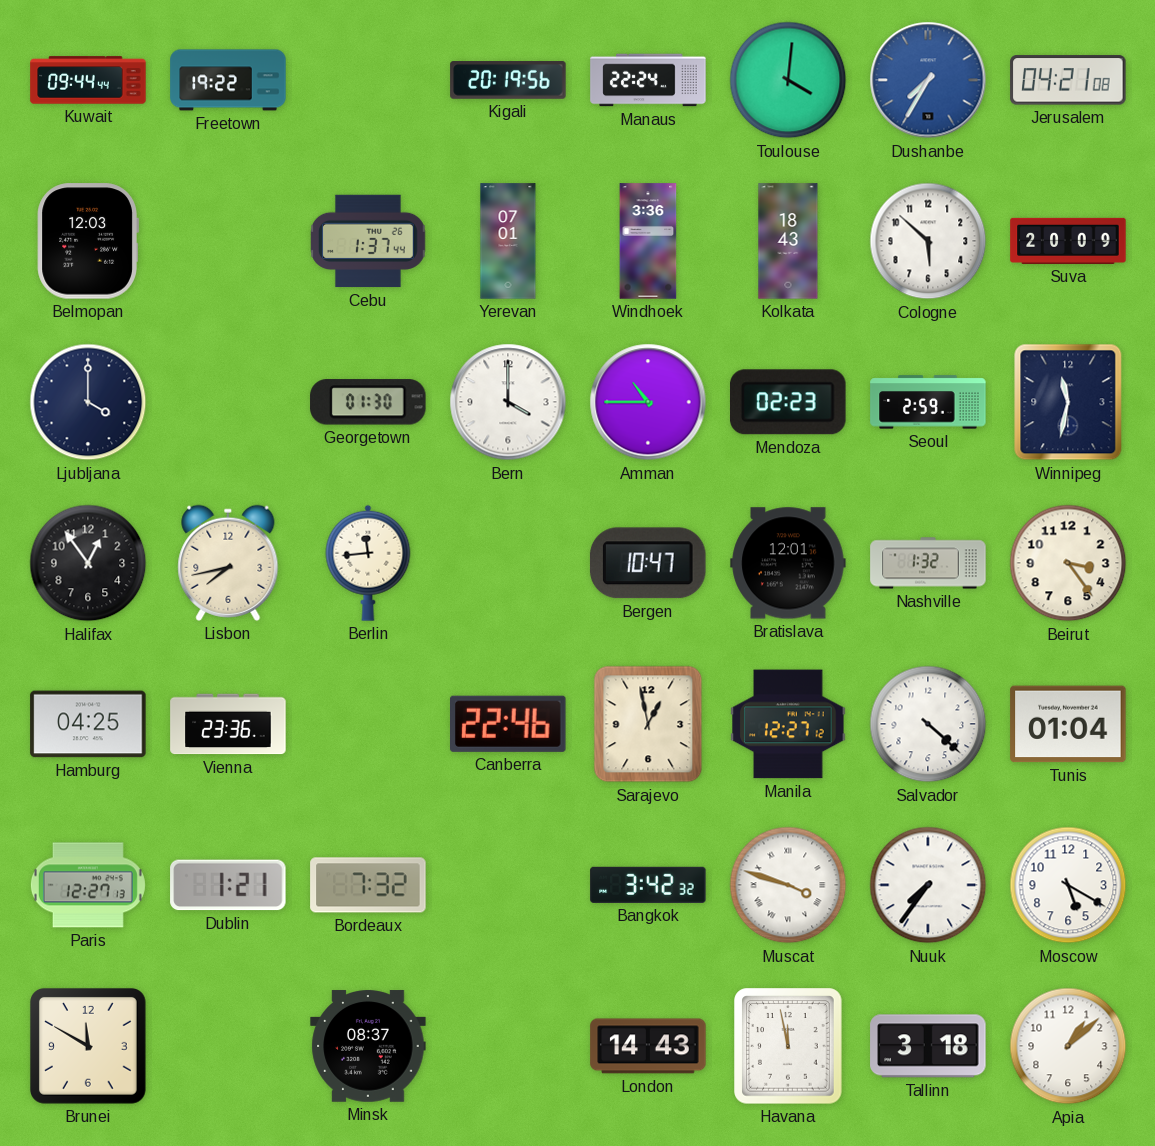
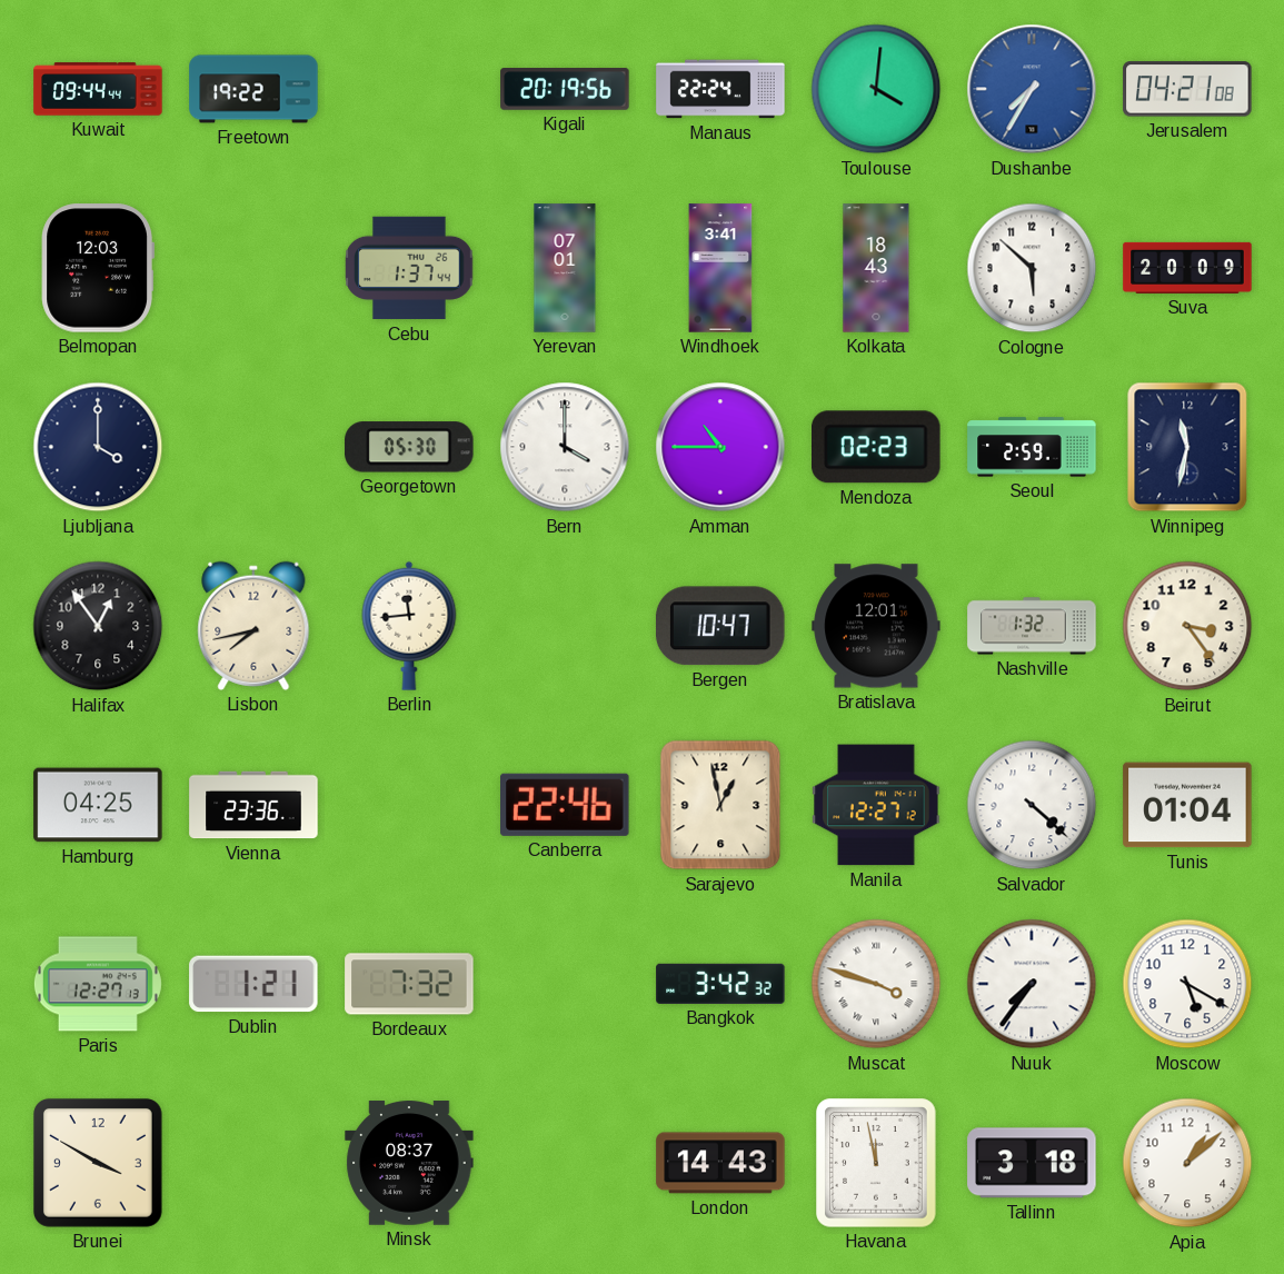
Windhoek: 3:36 -> 3:41
Georgetown: 01:30 -> 05:30
Brunei: 11:50 -> 3:50
